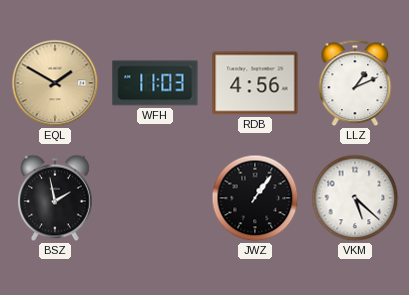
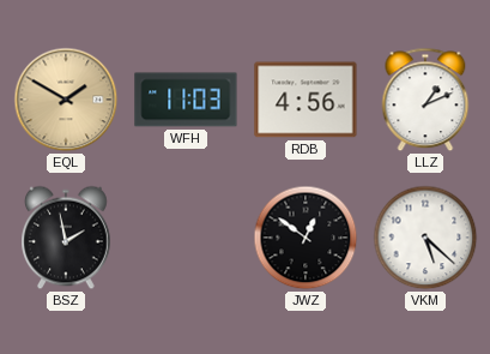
JWZ: 1:06 -> 12:51
